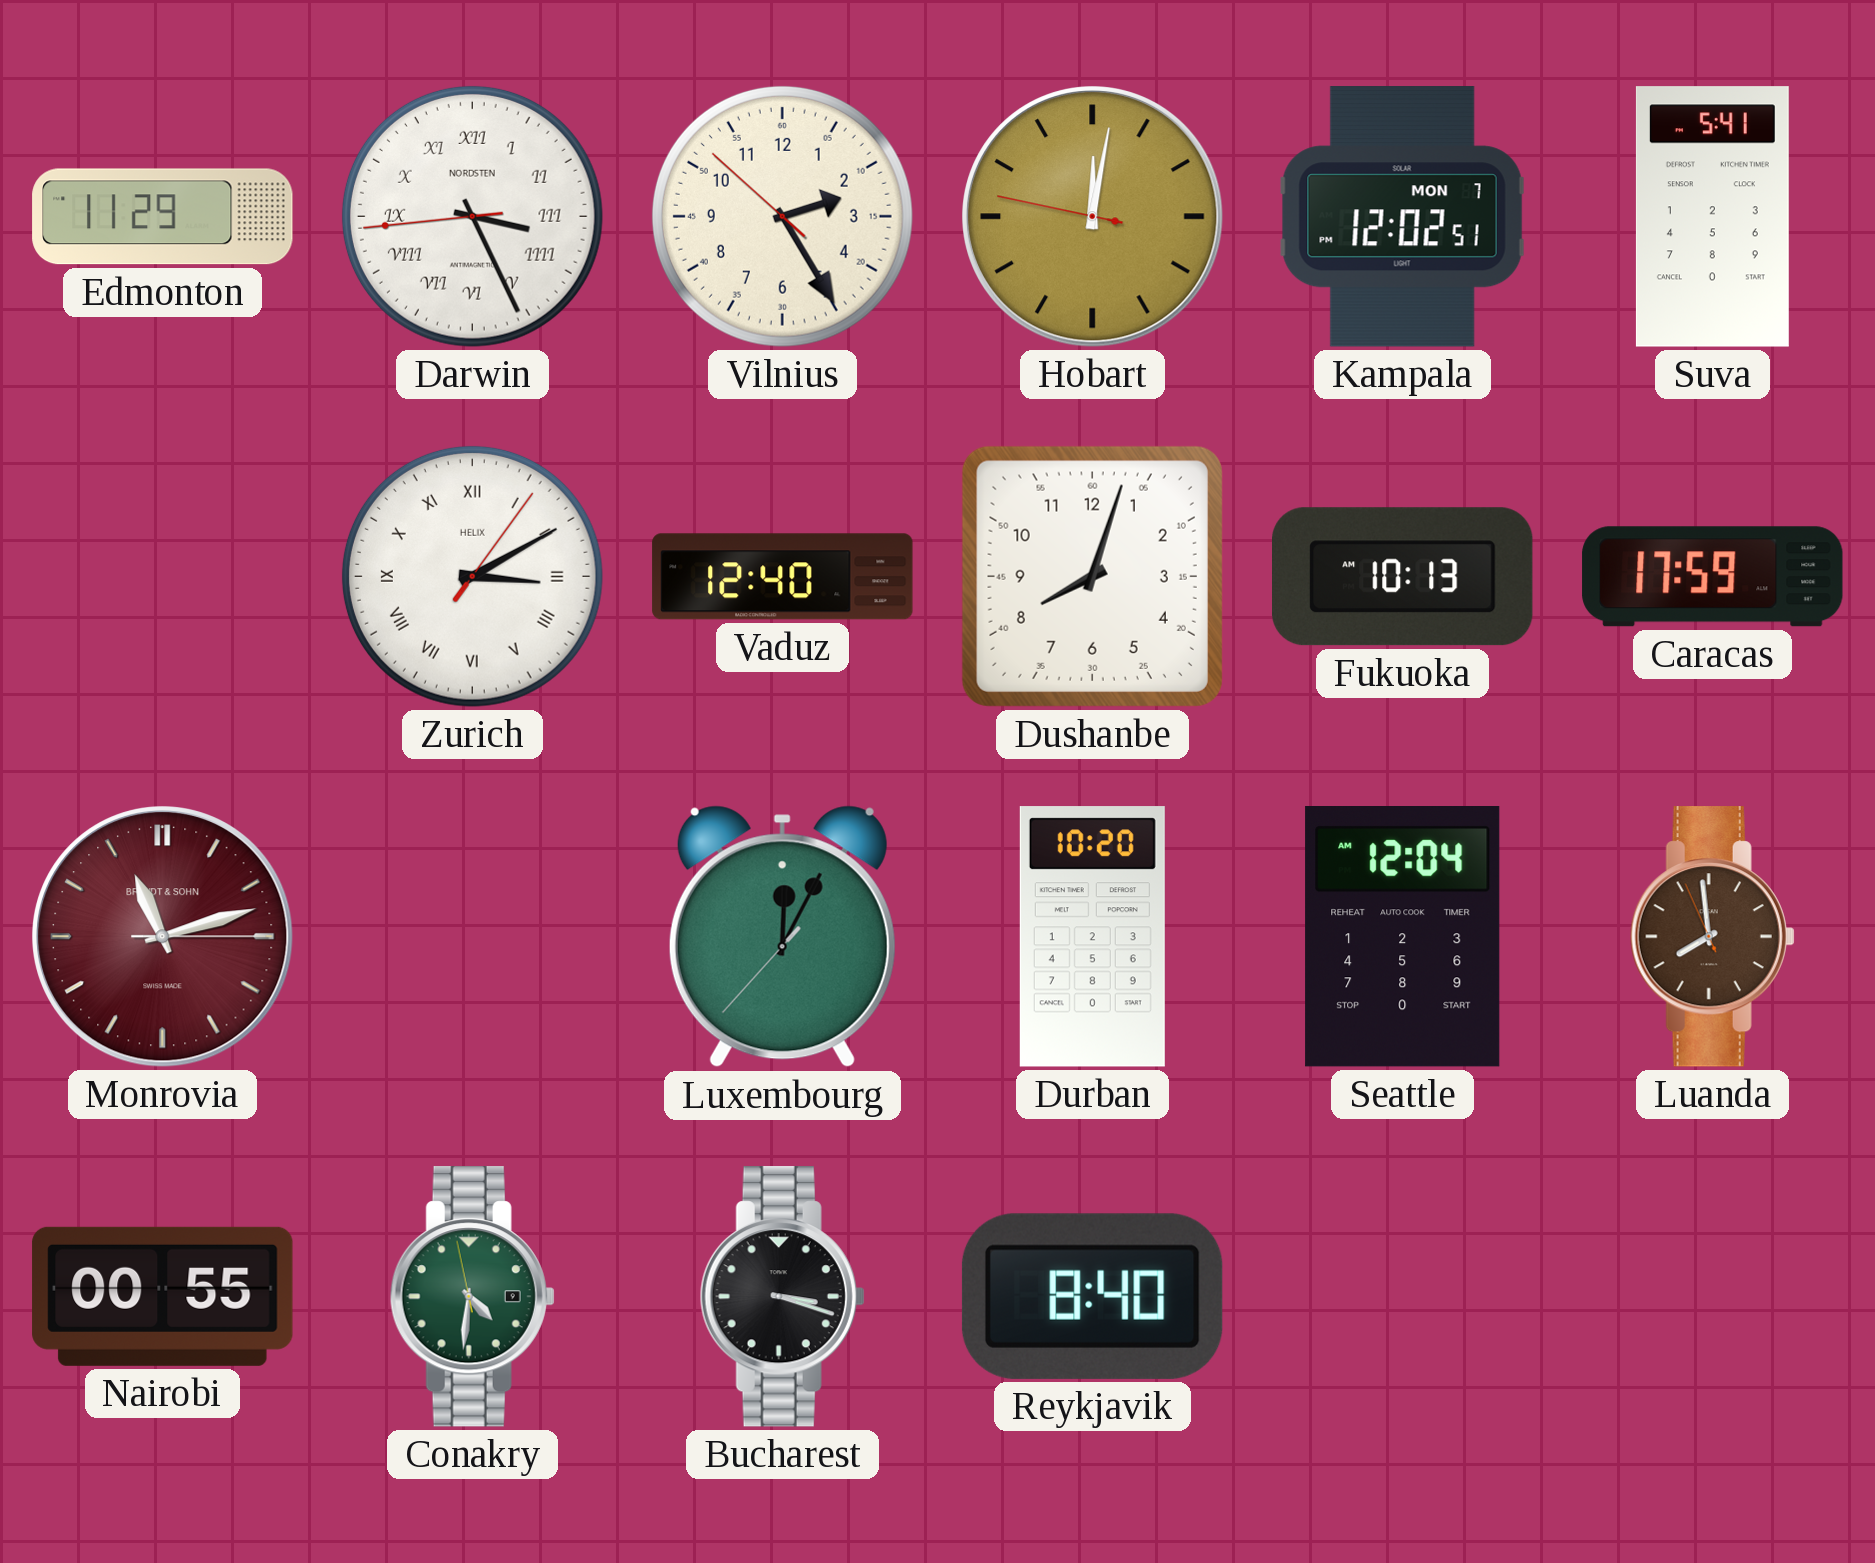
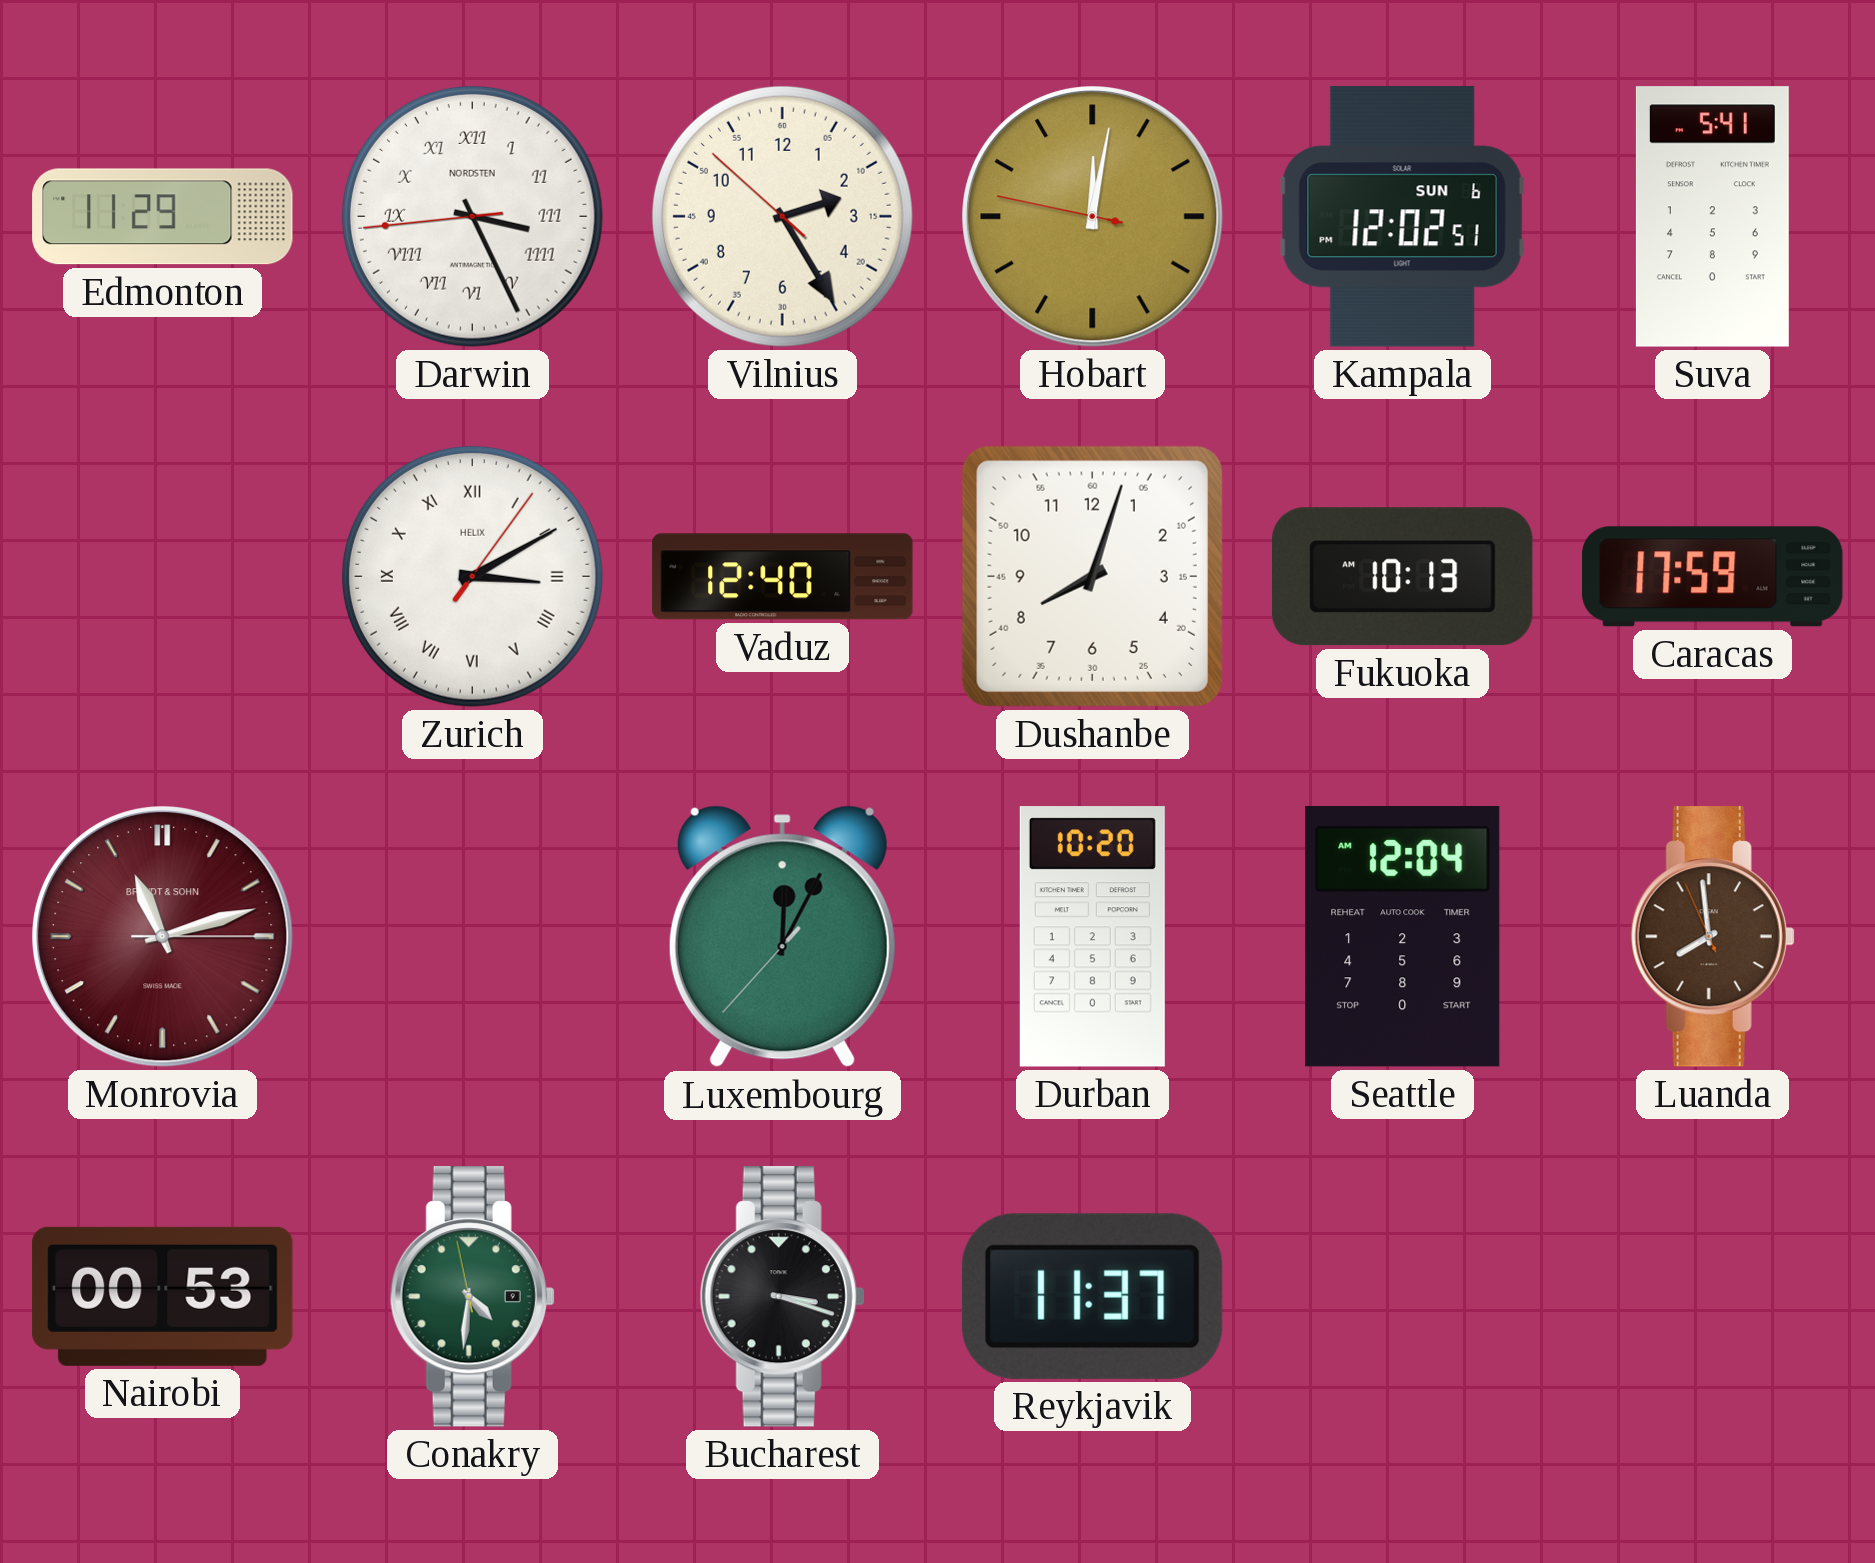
Kampala date: MON 7 -> SUN 6
Nairobi: 00:55 -> 00:53
Reykjavik: 8:40 -> 11:37
